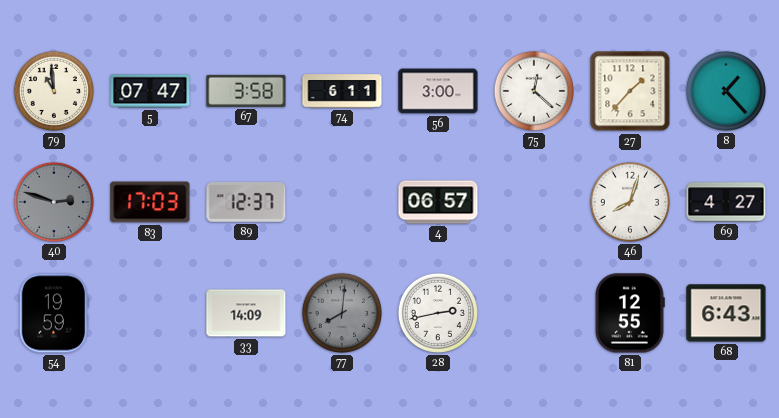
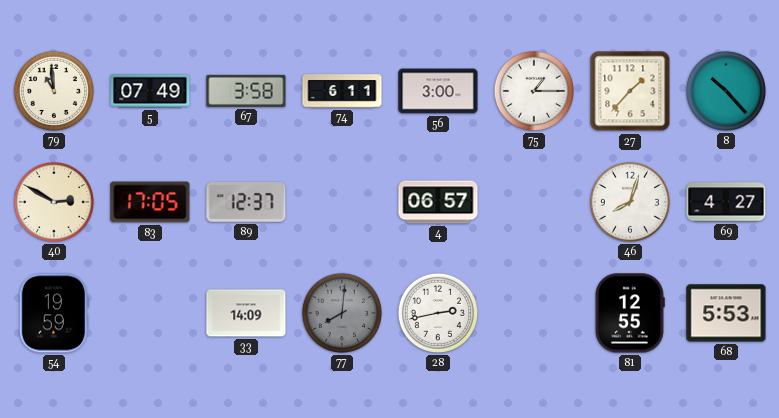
5: 07:47 -> 07:49
75: 12:22 -> 1:15
8: 1:23 -> 10:23
40: 2:48 -> 2:50
40 dial: grey -> cream
83: 17:03 -> 17:05
68: 6:43 -> 5:53
